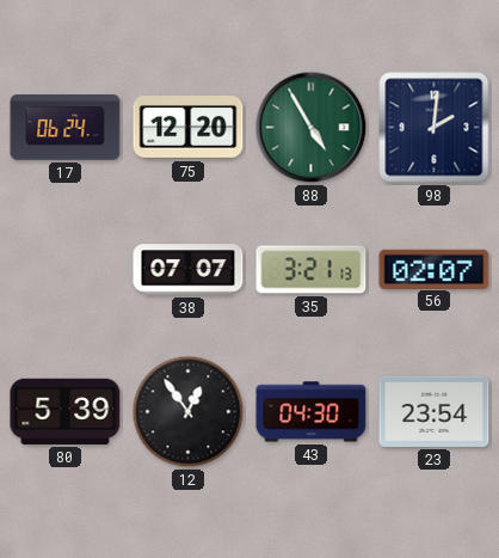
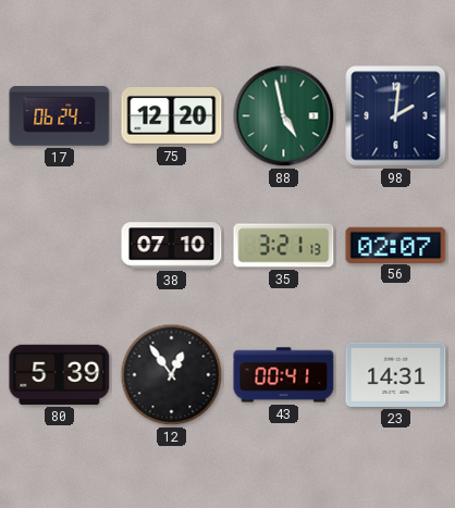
88: 4:55 -> 4:58
38: 07:07 -> 07:10
43: 04:30 -> 00:41
23: 23:54 -> 14:31
